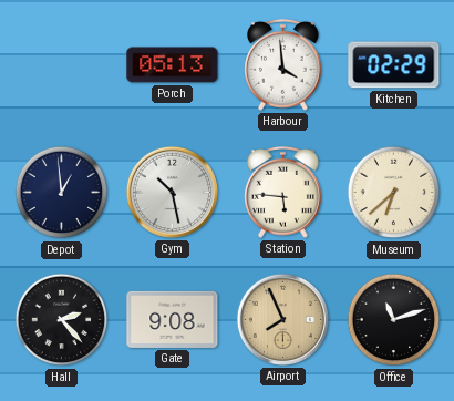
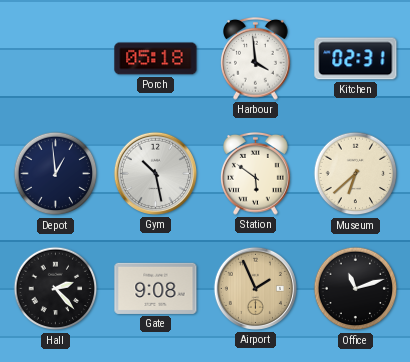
Porch: 05:13 -> 05:18
Kitchen: 02:29 -> 02:31
Station: 5:46 -> 5:51
Airport: 7:56 -> 1:56
